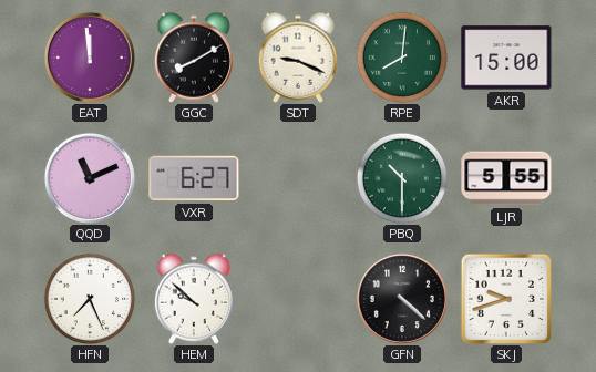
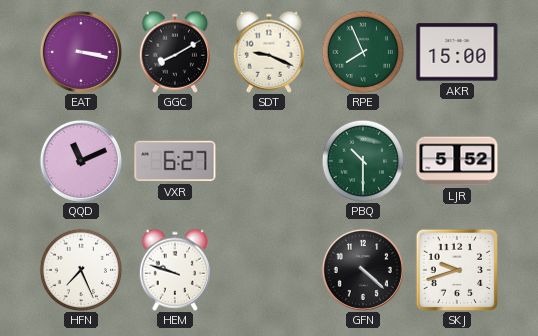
EAT: 11:59 -> 3:17
RPE: 8:01 -> 7:56
LJR: 5:55 -> 5:52
HEM: 9:52 -> 9:48
